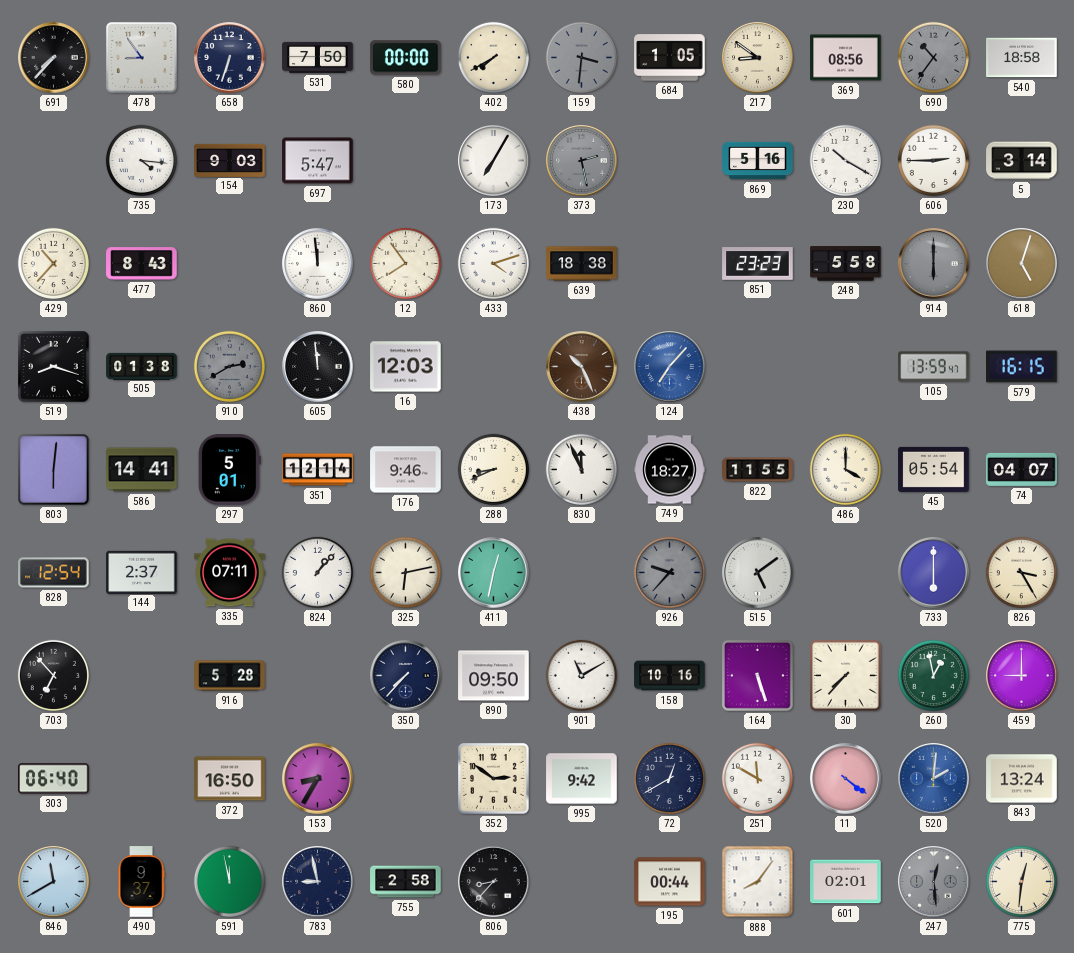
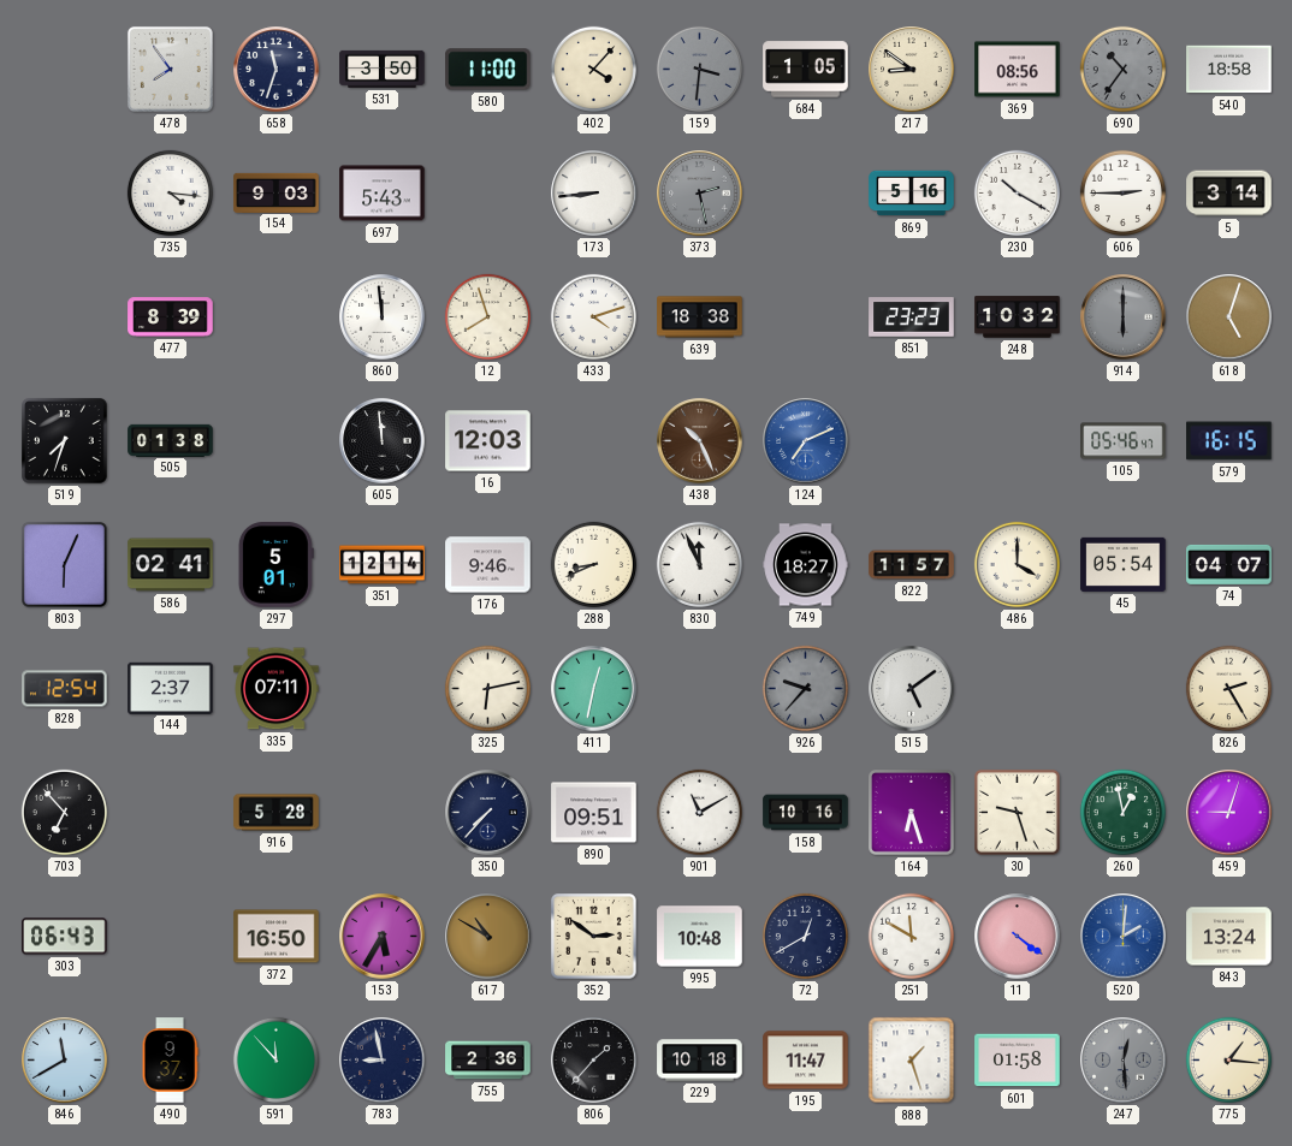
691: 7:37 -> none
478: 8:54 -> 7:54
658: 6:33 -> 11:33
531: 7:50 -> 3:50
580: 00:00 -> 11:00
402: 7:40 -> 4:07
697: 5:47 -> 5:43
173: 7:05 -> 8:44
429: 10:37 -> none
477: 8:43 -> 8:39
12: 7:54 -> 7:57
248: 5:58 -> 10:32
519: 8:18 -> 7:33
910: 2:40 -> none
124: 7:07 -> 7:11
105: 13:59 -> 05:46
803: 6:01 -> 6:04
586: 14:41 -> 02:41
822: 11:55 -> 11:57
824: 1:07 -> none
733: 6:00 -> none
826: 3:25 -> 2:25
890: 09:50 -> 09:51
164: 5:27 -> 6:27
30: 7:37 -> 9:27
459: 9:00 -> 9:03
303: 06:40 -> 06:43
153: 8:35 -> 5:35
617: none -> 10:50
995: 9:42 -> 10:48
591: 11:58 -> 11:53
755: 2:58 -> 2:36
806: 8:37 -> 1:37
229: none -> 10:18
195: 00:44 -> 11:47
888: 8:06 -> 1:27
601: 02:01 -> 01:58
775: 12:31 -> 1:16
